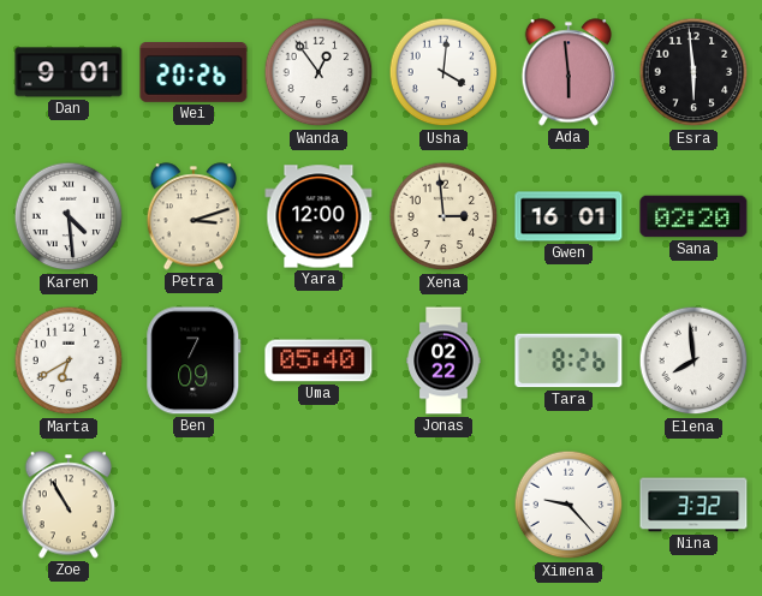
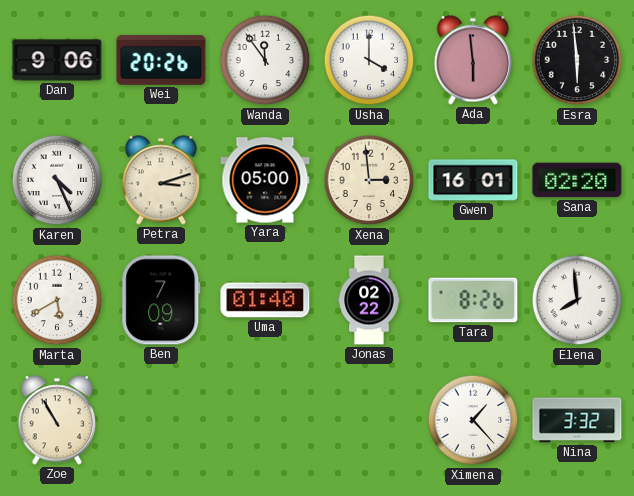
Dan: 9:01 -> 9:06
Wanda: 12:54 -> 11:54
Usha: 4:01 -> 4:00
Karen: 4:29 -> 4:26
Yara: 12:00 -> 05:00
Marta: 6:40 -> 5:40
Uma: 05:40 -> 01:40
Ximena: 9:23 -> 1:23
